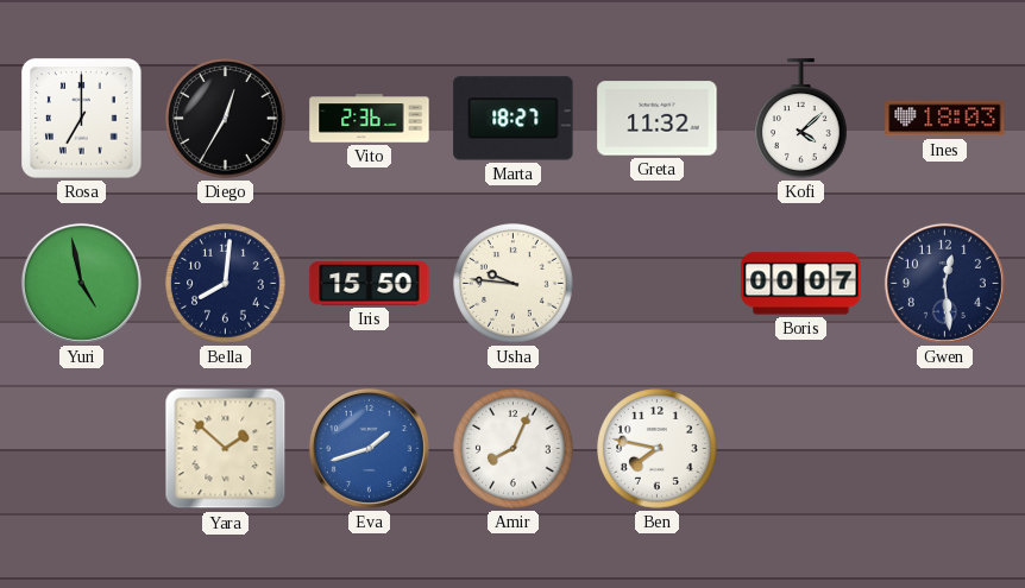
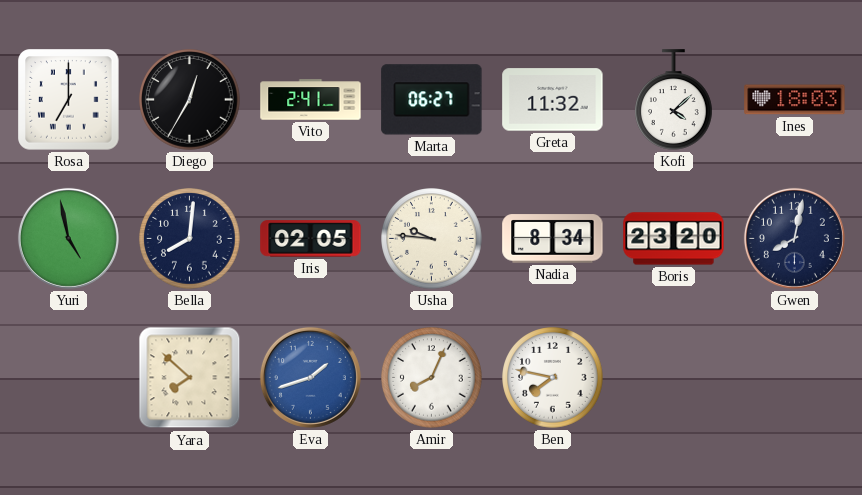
Vito: 2:36 -> 2:41
Marta: 18:27 -> 06:27
Iris: 15:50 -> 02:05
Nadia: none -> 8:34
Boris: 00:07 -> 23:20
Gwen: 12:29 -> 8:02
Yara: 1:52 -> 7:52
